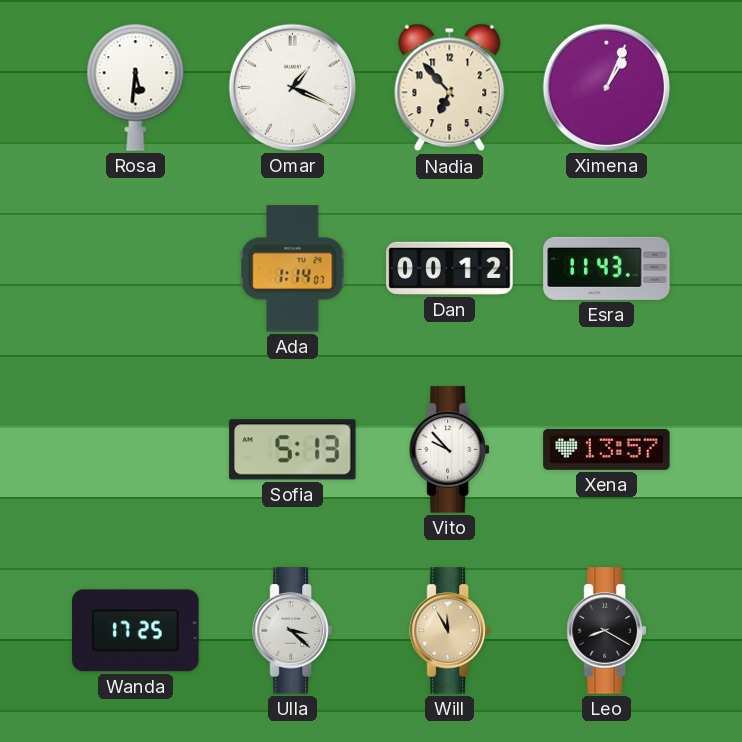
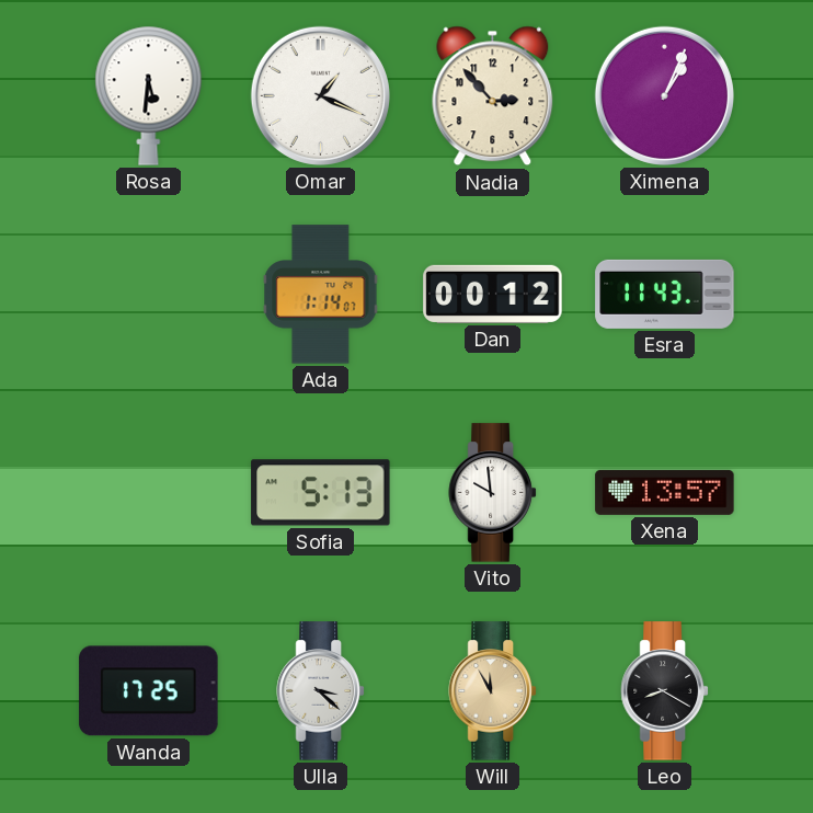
Nadia: 6:53 -> 2:53
Vito: 9:53 -> 9:59
